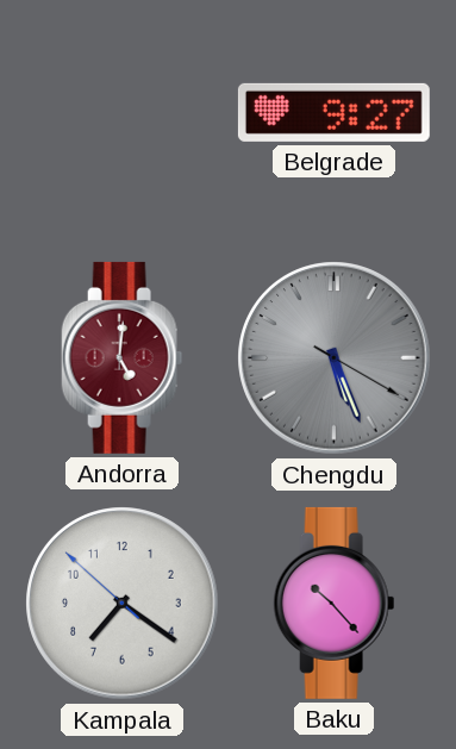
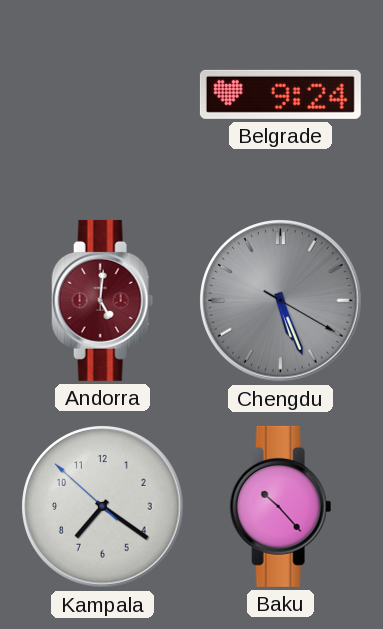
Belgrade: 9:27 -> 9:24
